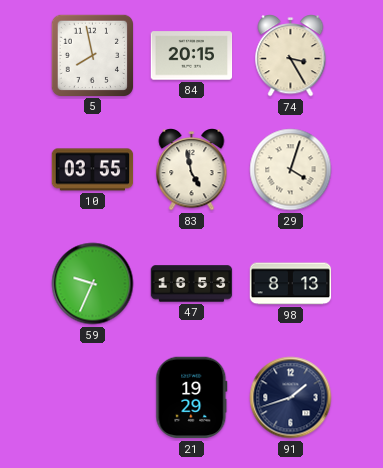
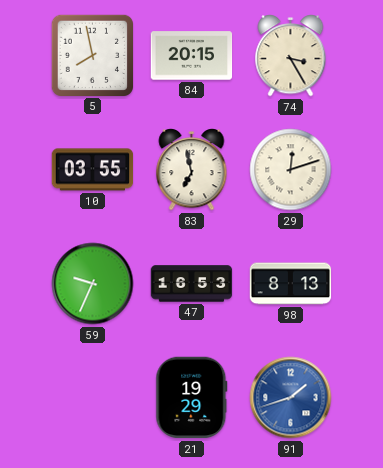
83: 4:58 -> 6:58
29: 4:03 -> 12:12
91 dial: navy -> blue
